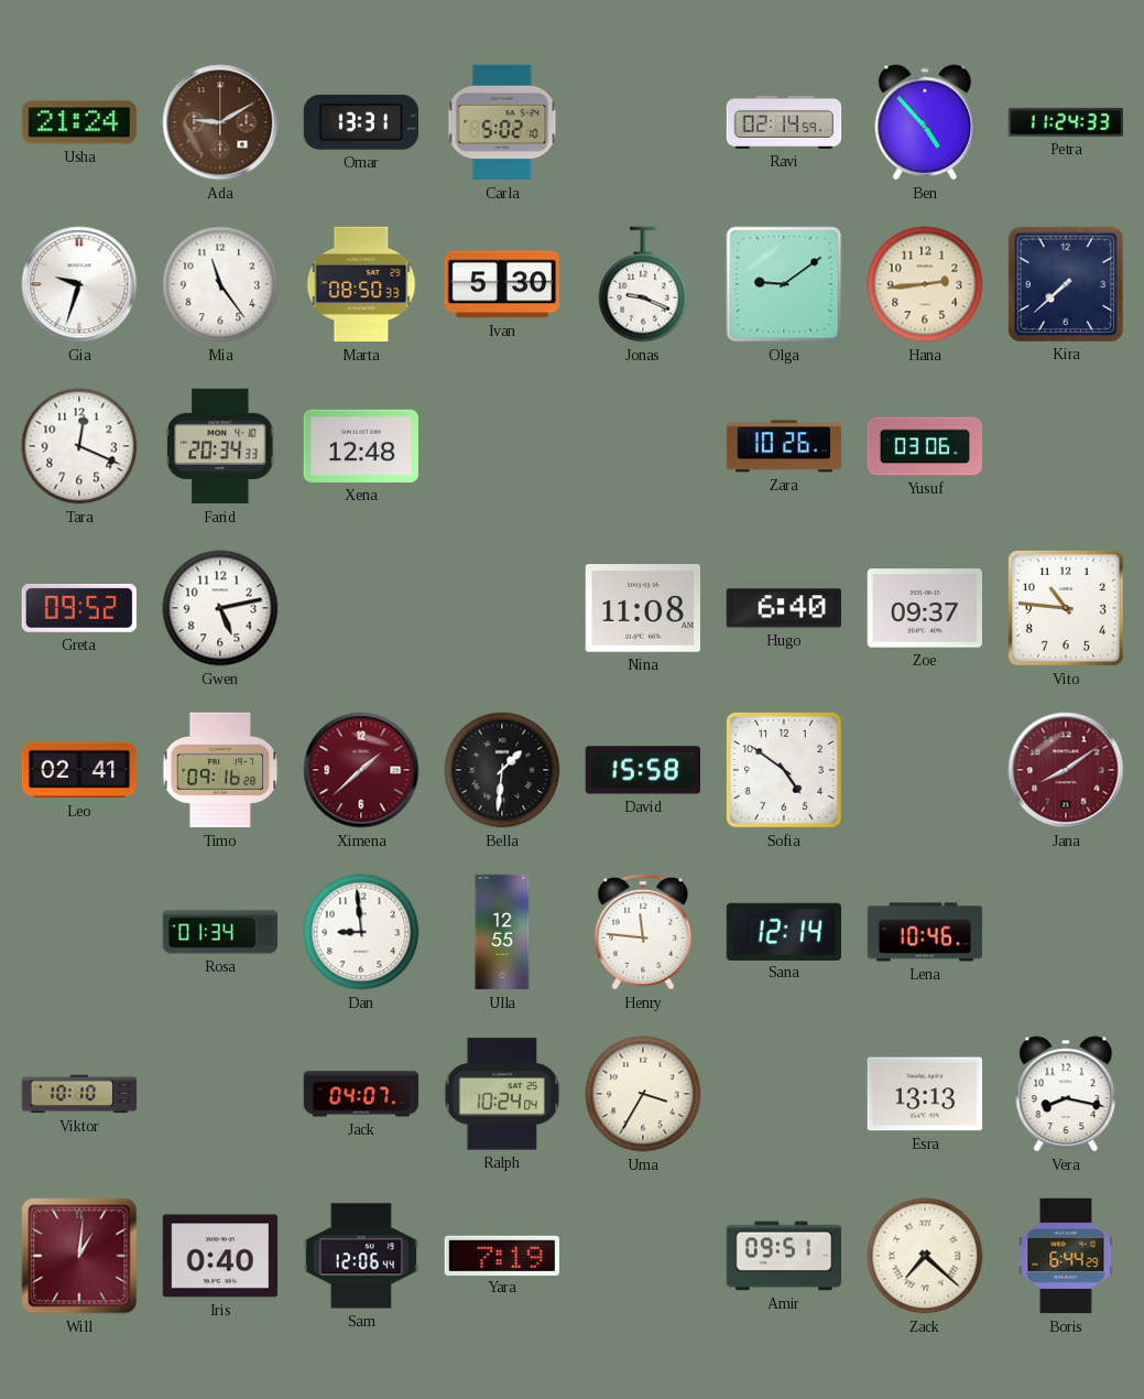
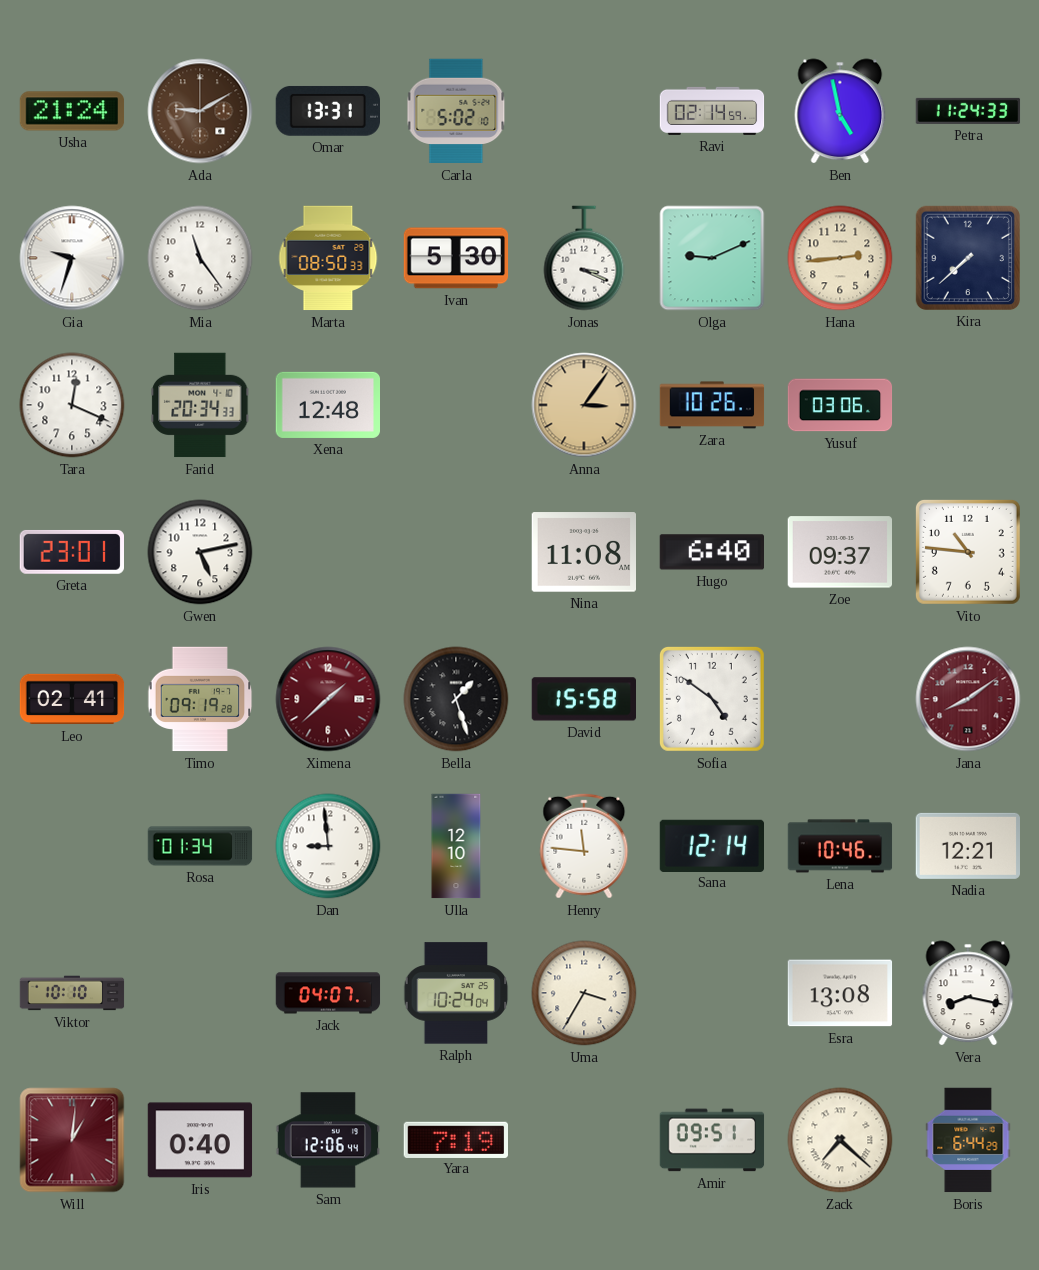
Ben: 4:53 -> 4:58
Jonas: 9:19 -> 3:19
Olga: 9:09 -> 9:11
Anna: none -> 3:06
Greta: 09:52 -> 23:01
Timo: 09:16 -> 09:19
Bella: 1:31 -> 1:27
Ulla: 12:55 -> 12:10
Nadia: none -> 12:21
Esra: 13:13 -> 13:08
